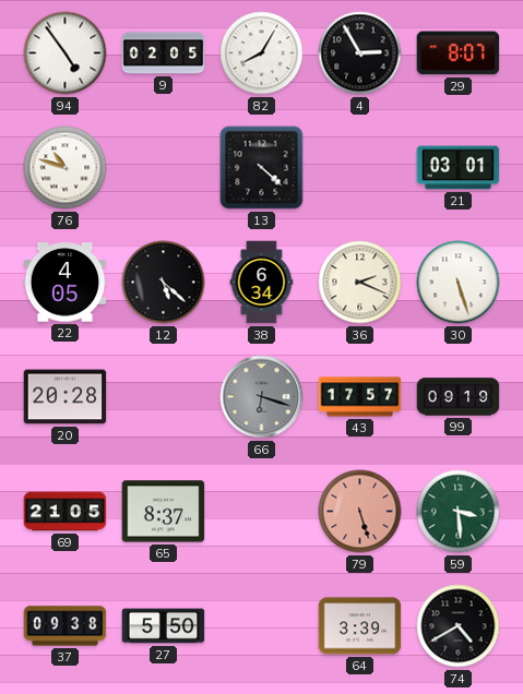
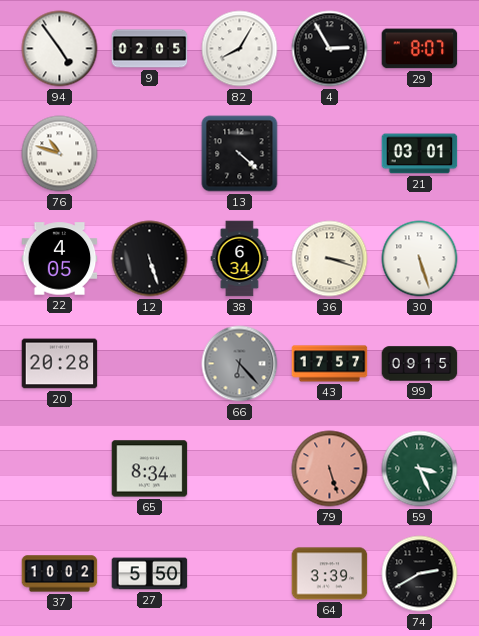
12: 5:22 -> 5:27
36: 2:19 -> 3:18
66: 6:18 -> 6:23
99: 09:19 -> 09:15
69: 21:05 -> none
65: 8:37 -> 8:34
59: 3:29 -> 3:26
37: 09:38 -> 10:02
74: 4:40 -> 2:40
